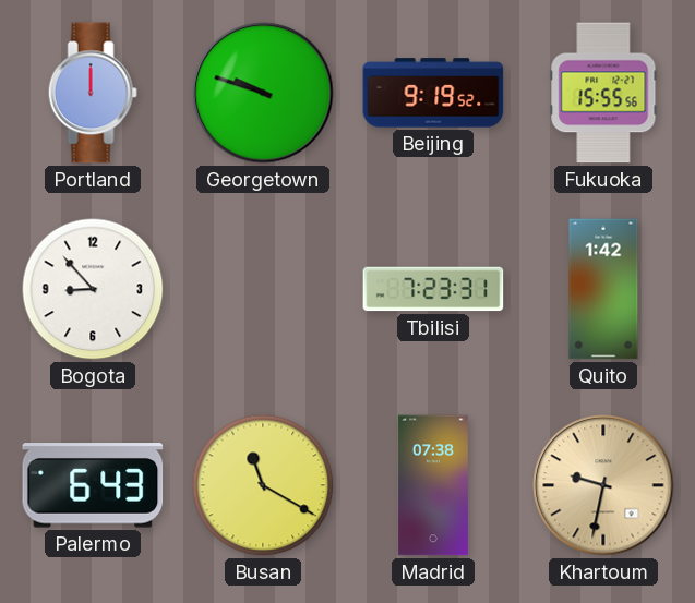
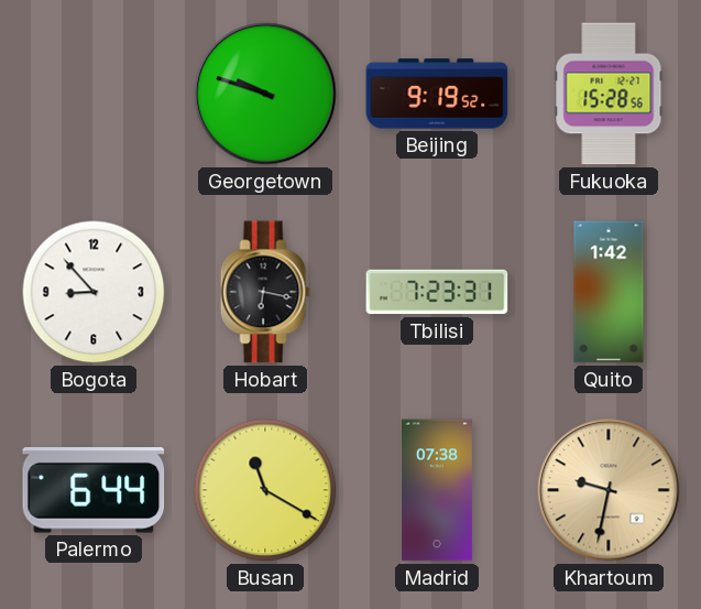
Portland: 12:00 -> none
Fukuoka: 15:55 -> 15:28
Hobart: none -> 6:17
Palermo: 6:43 -> 6:44
